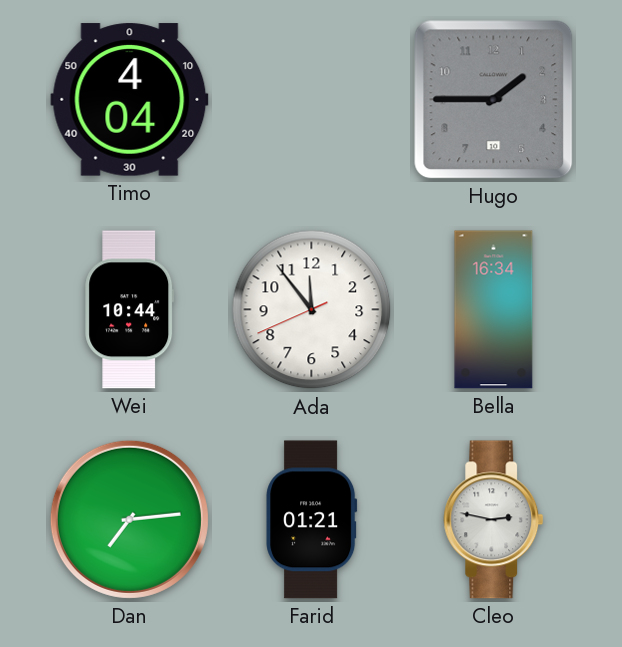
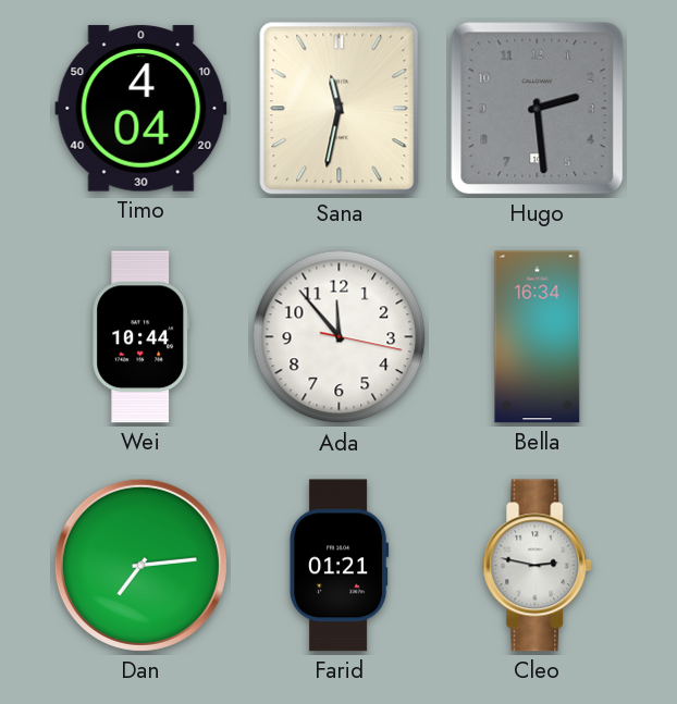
Sana: none -> 11:32
Hugo: 1:45 -> 2:29
Ada: 11:53:41 -> 11:53:17
